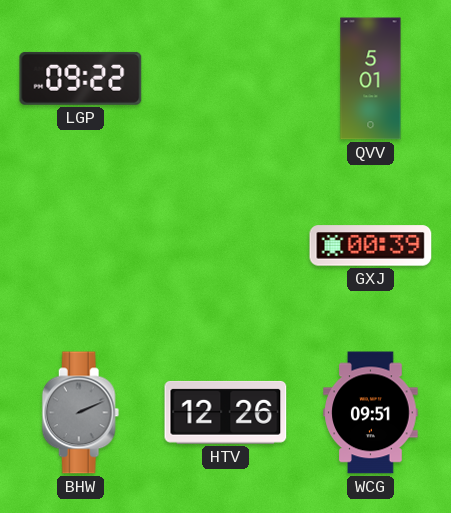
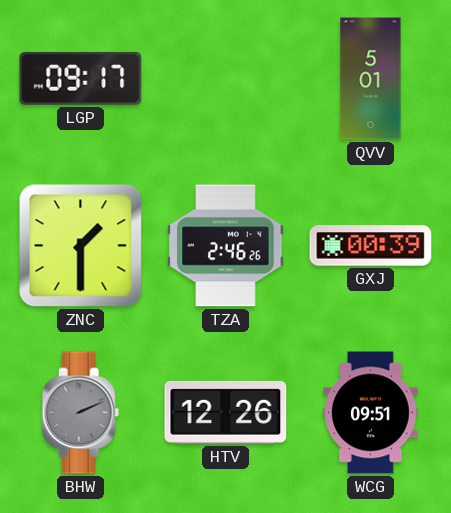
LGP: 09:22 -> 09:17
ZNC: none -> 1:30
TZA: none -> 2:46
